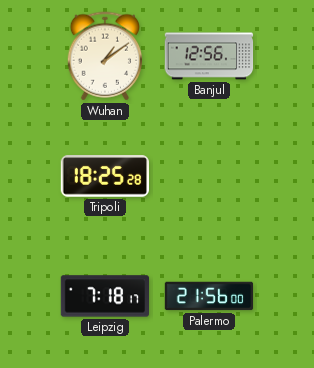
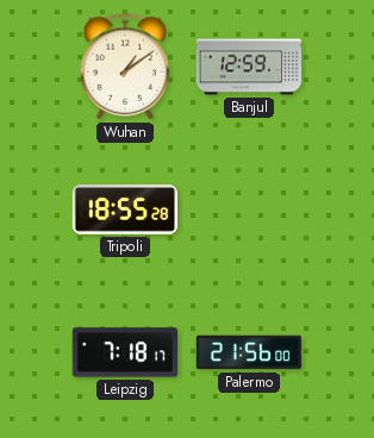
Banjul: 12:56 -> 12:59
Tripoli: 18:25 -> 18:55
